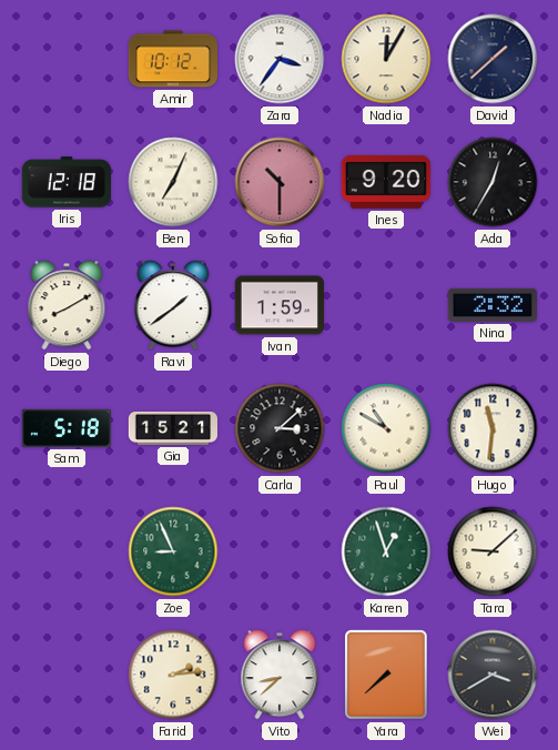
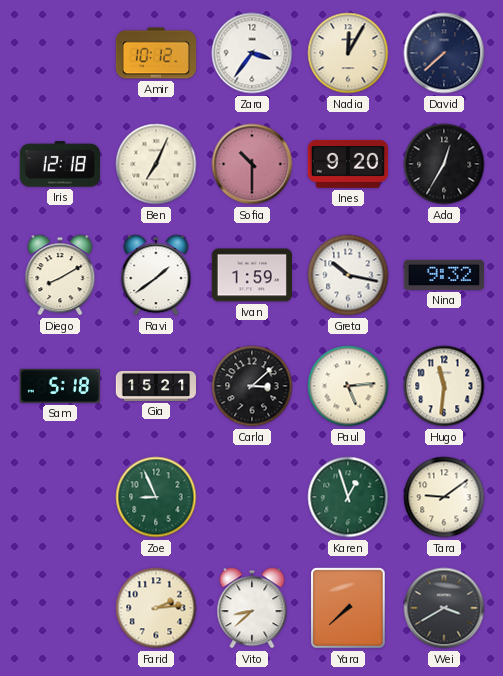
David: 1:38 -> 7:38
Greta: none -> 10:17
Nina: 2:32 -> 9:32
Paul: 10:50 -> 5:14
Tara: 9:08 -> 9:09
